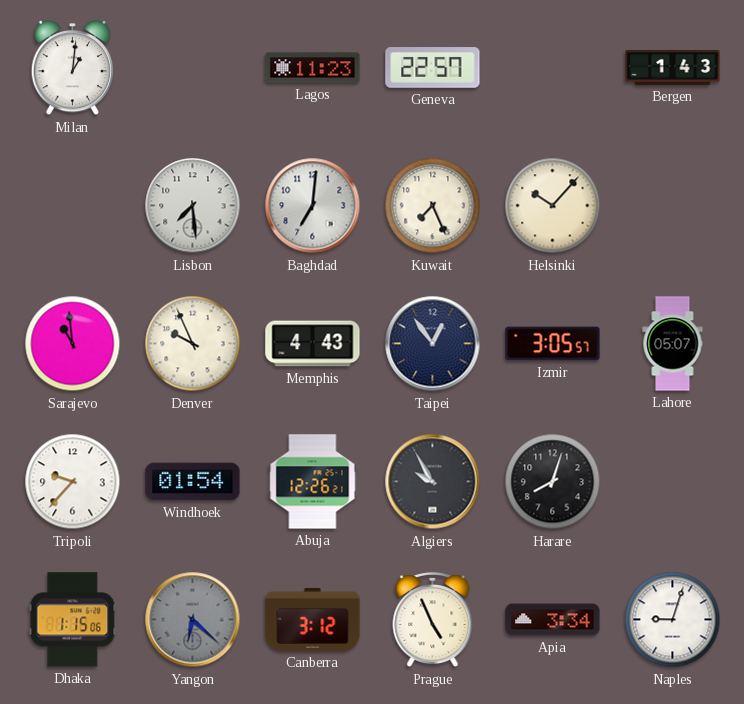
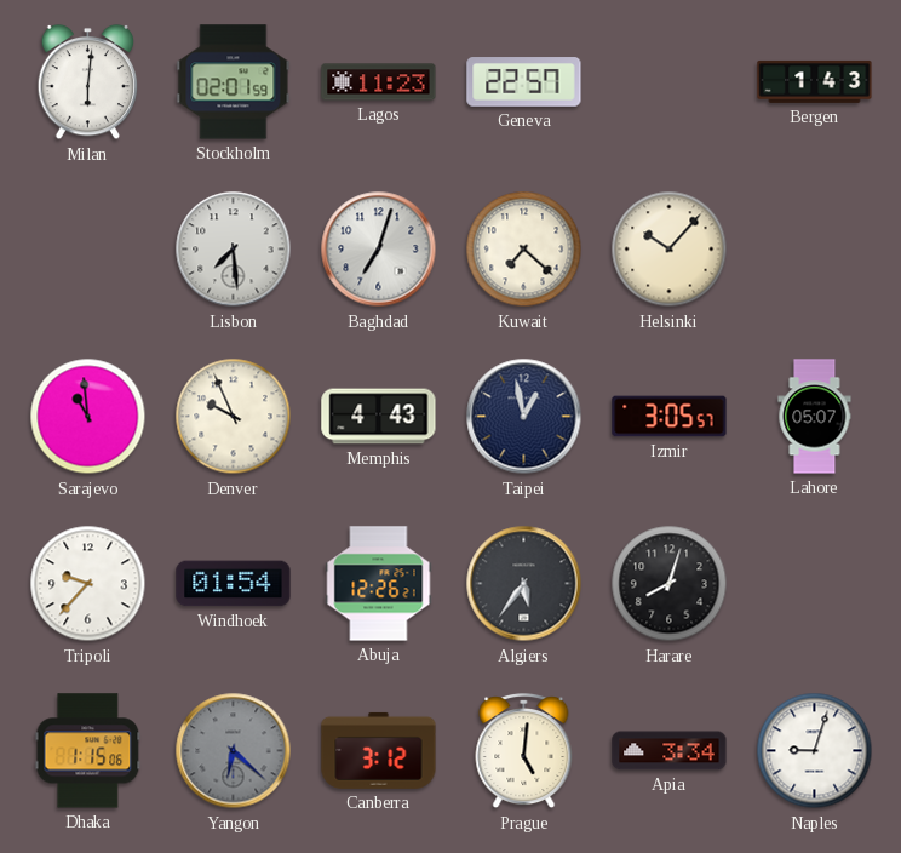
Milan: 1:01 -> 6:01
Stockholm: none -> 02:01
Baghdad: 7:01 -> 7:03
Kuwait: 7:26 -> 7:22
Taipei: 12:54 -> 12:58
Algiers: 9:55 -> 5:36
Prague: 4:56 -> 5:01
